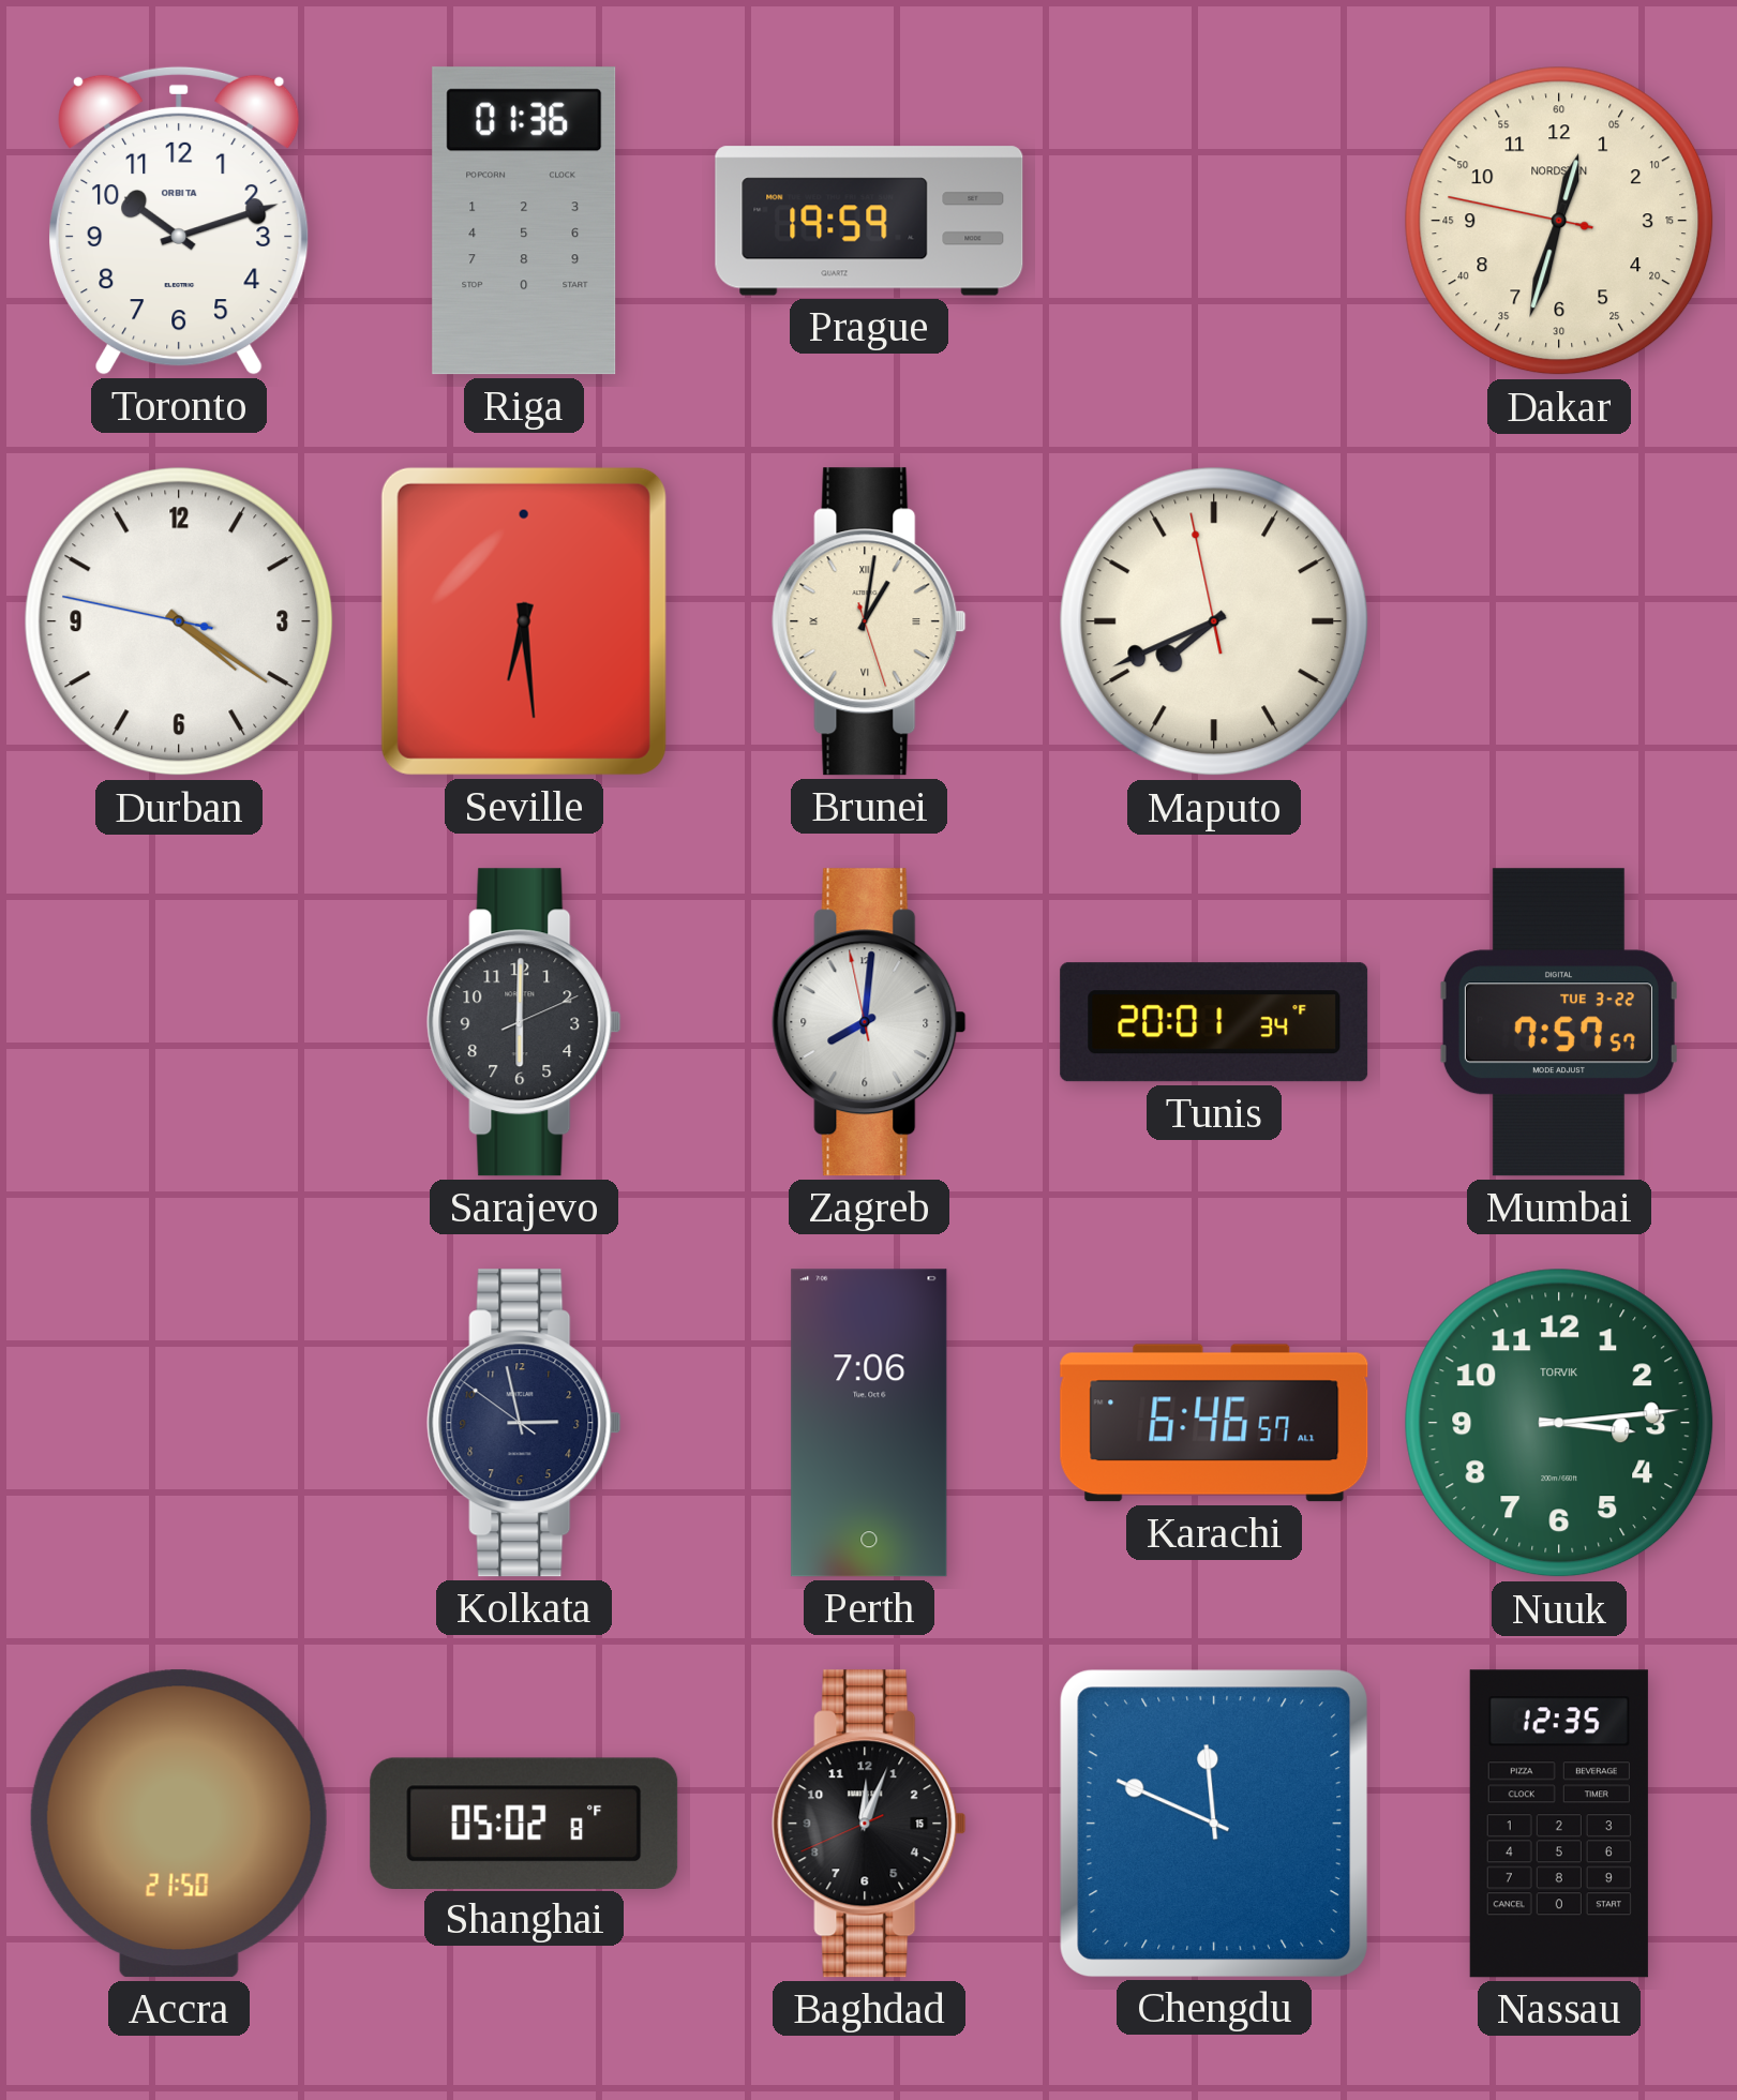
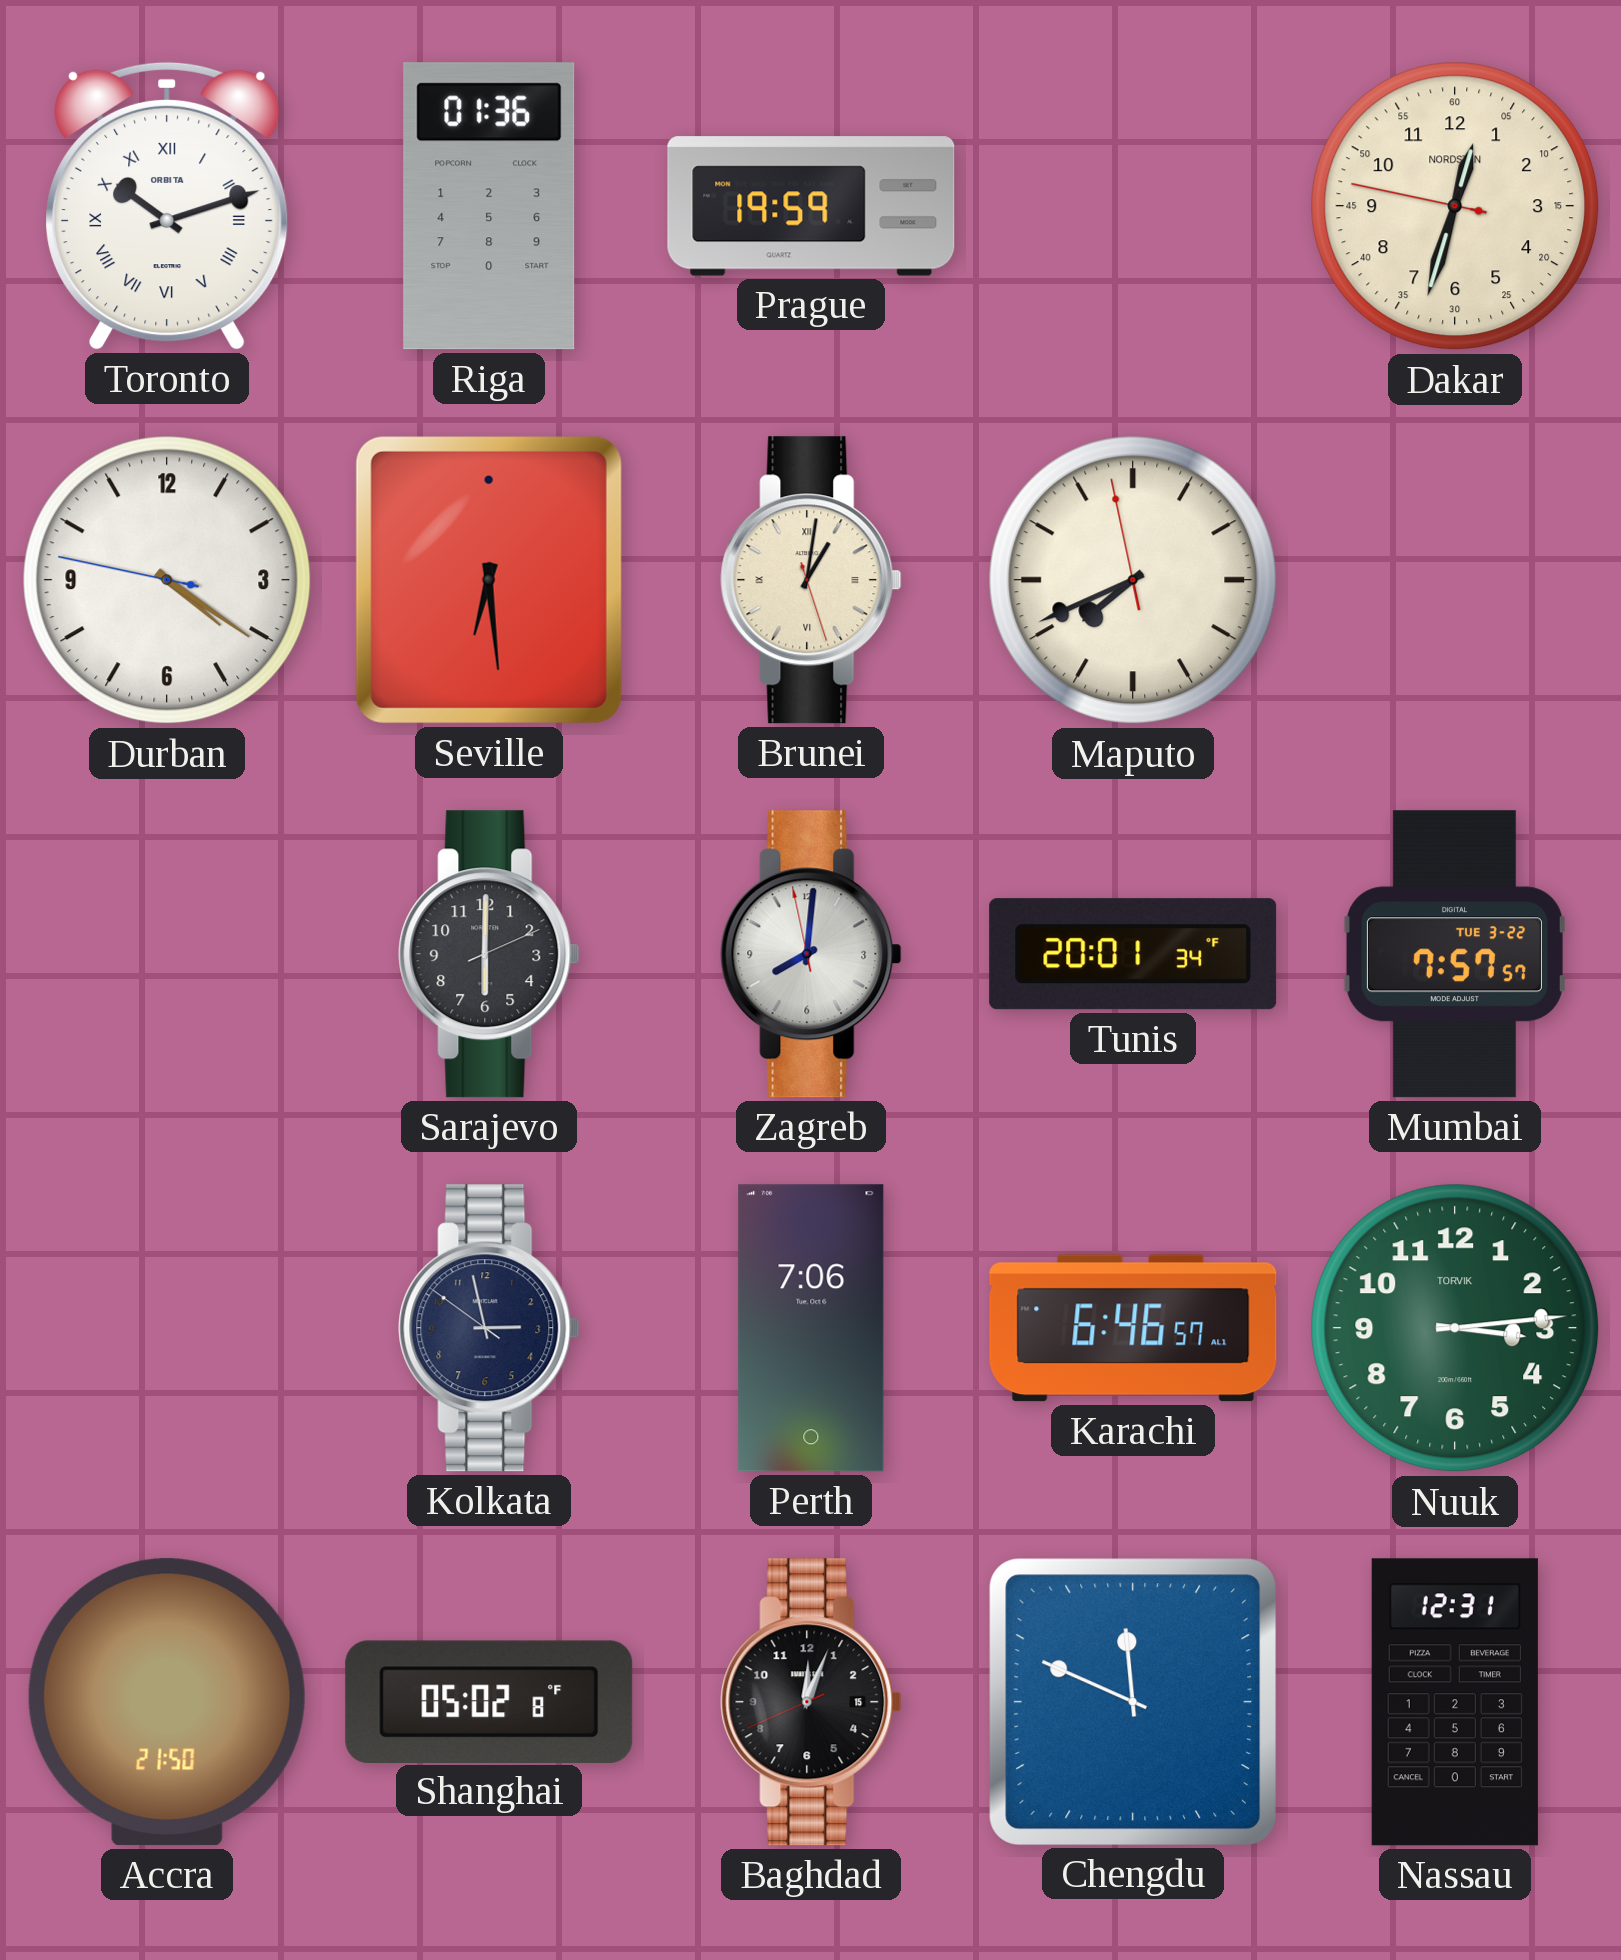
Toronto numerals: Arabic -> Roman
Nassau: 12:35 -> 12:31
